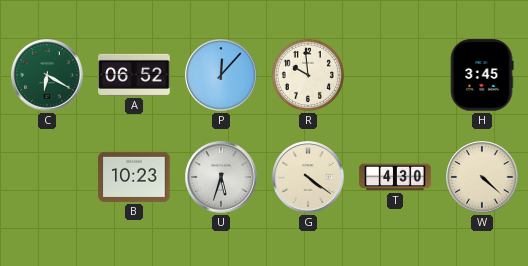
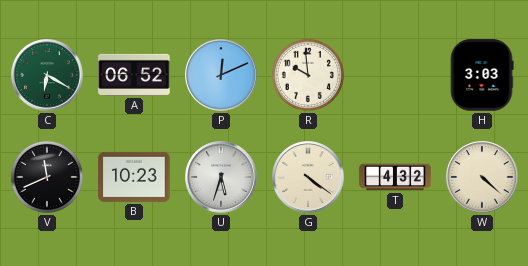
P: 12:07 -> 12:11
H: 3:45 -> 3:03
V: none -> 11:41
T: 4:30 -> 4:32
